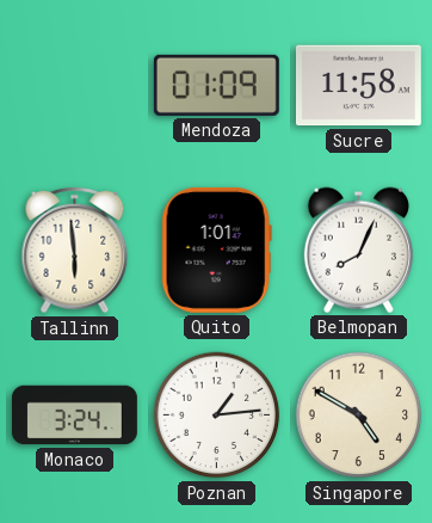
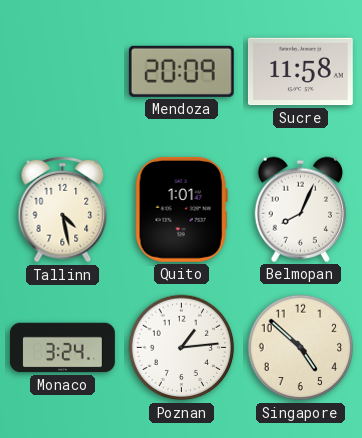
Mendoza: 01:09 -> 20:09
Tallinn: 5:59 -> 4:28
Singapore: 4:50 -> 4:52
